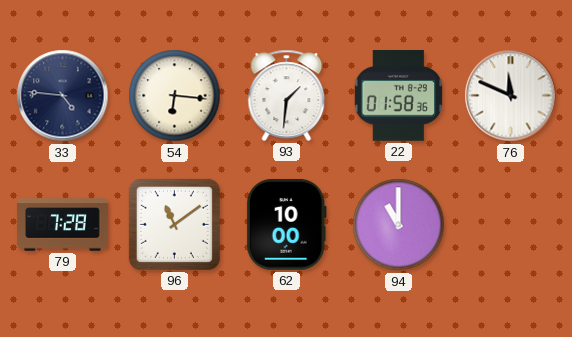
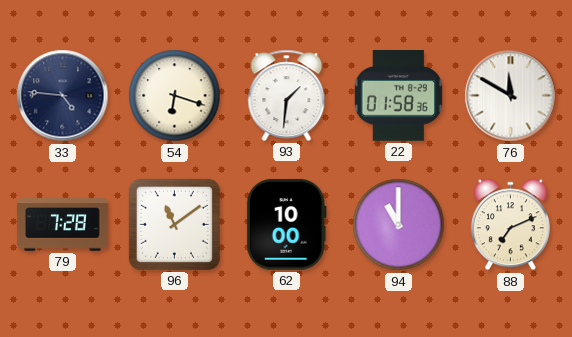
54: 6:16 -> 6:18
76: 11:49 -> 11:50
88: none -> 7:11
